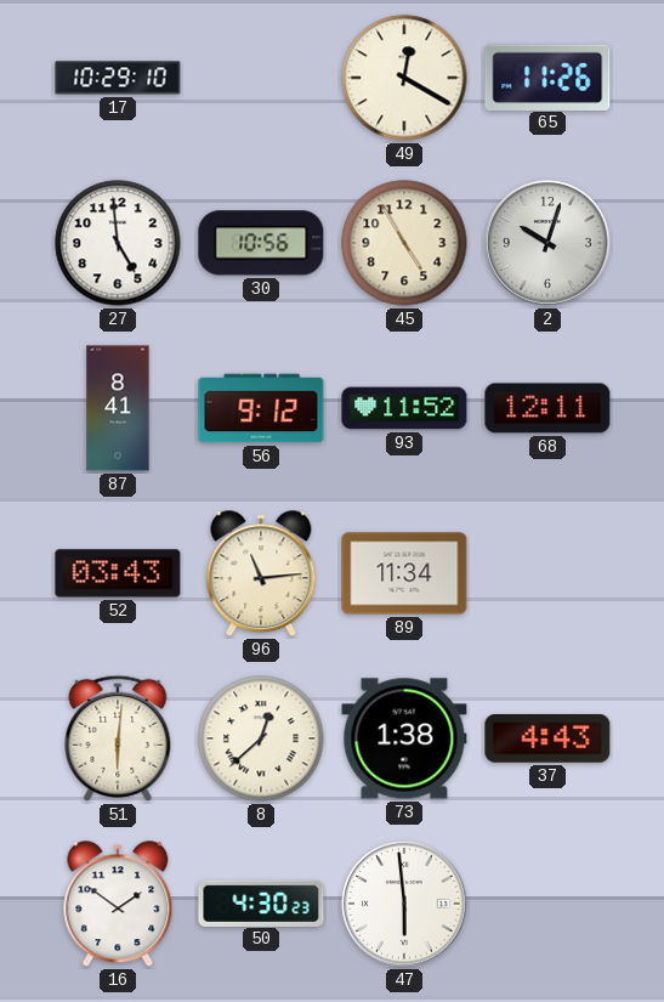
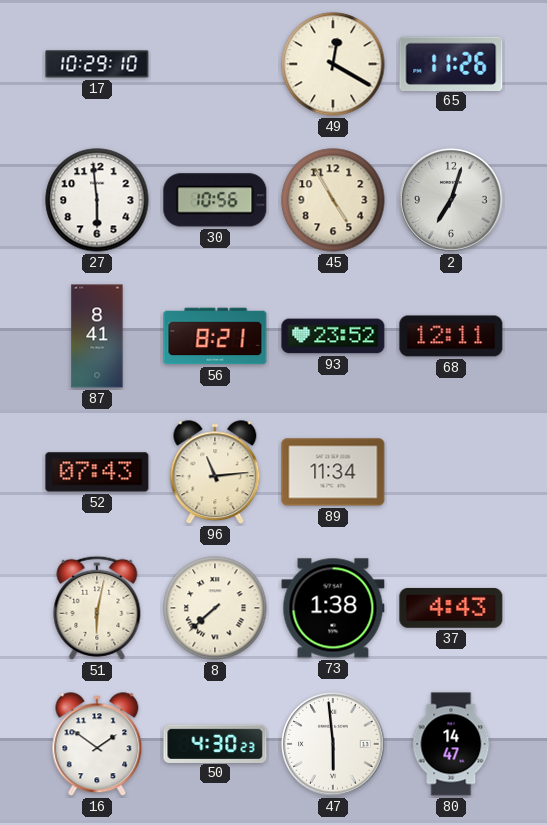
27: 4:59 -> 5:59
2: 10:03 -> 7:03
56: 9:12 -> 8:21
93: 11:52 -> 23:52
52: 03:43 -> 07:43
51: 6:01 -> 6:02
8: 12:38 -> 7:38
80: none -> 14:47
